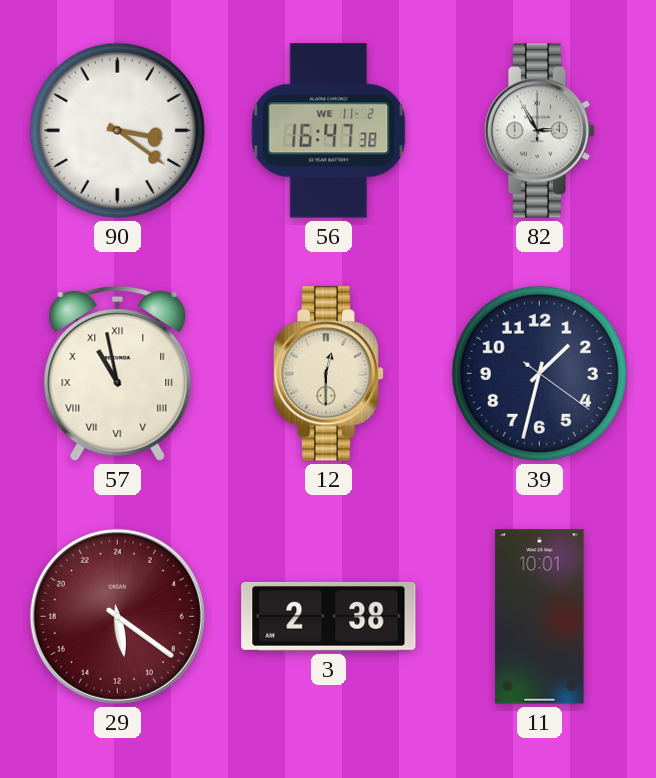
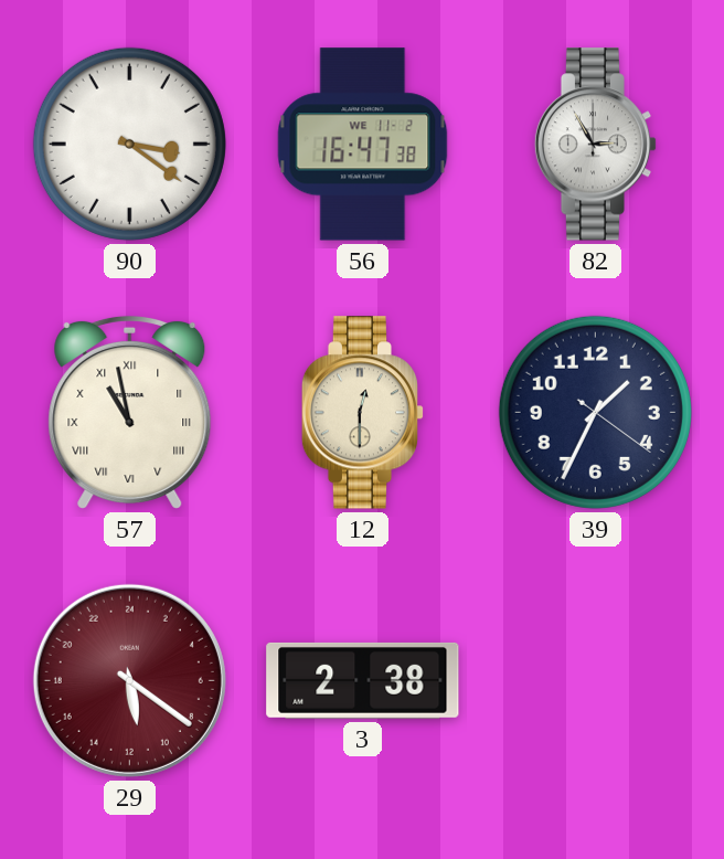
39: 1:32 -> 1:34
11: 10:01 -> none
